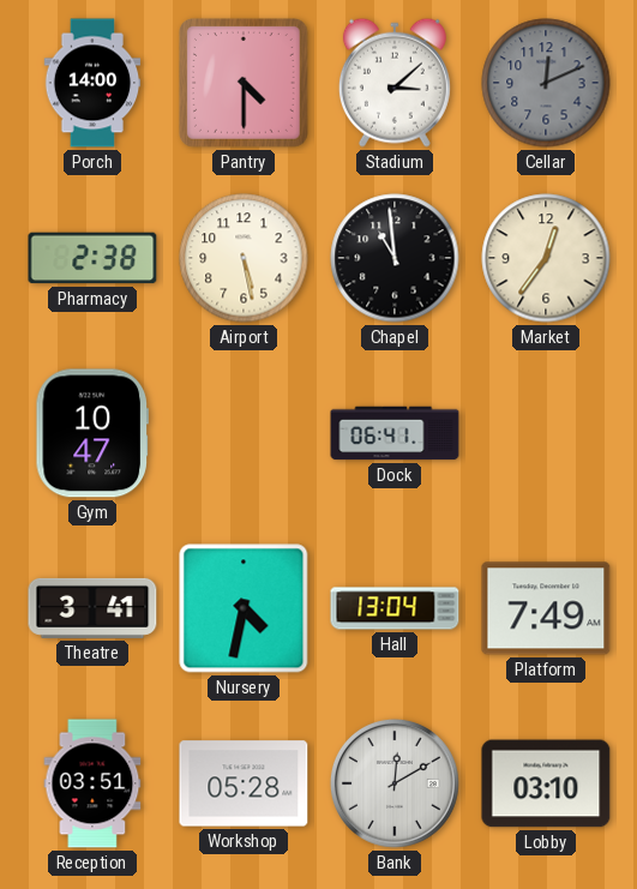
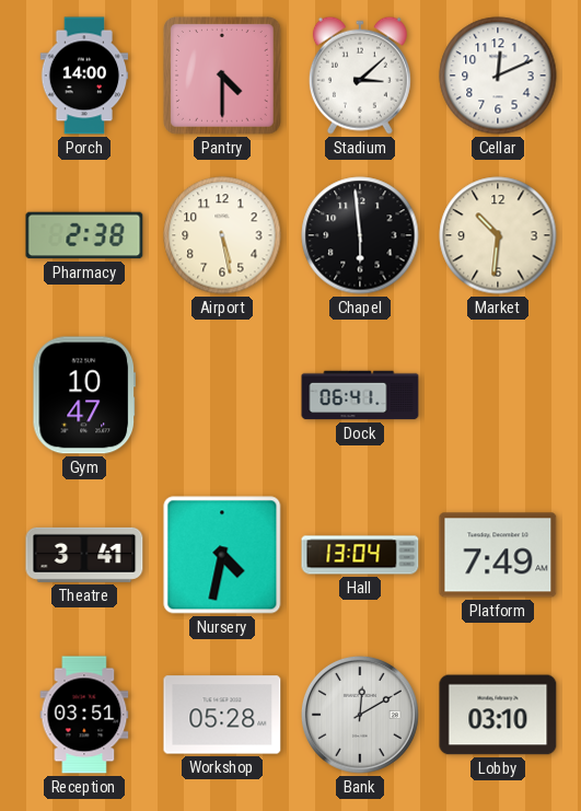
Cellar dial: grey -> white
Chapel: 10:59 -> 5:59
Market: 12:36 -> 10:31
